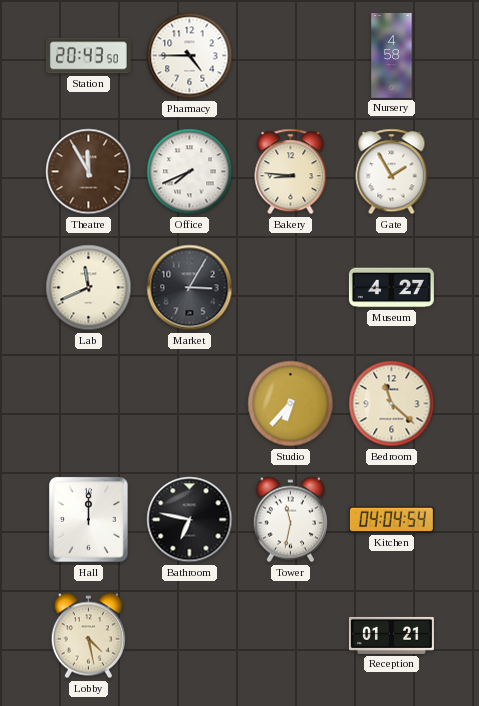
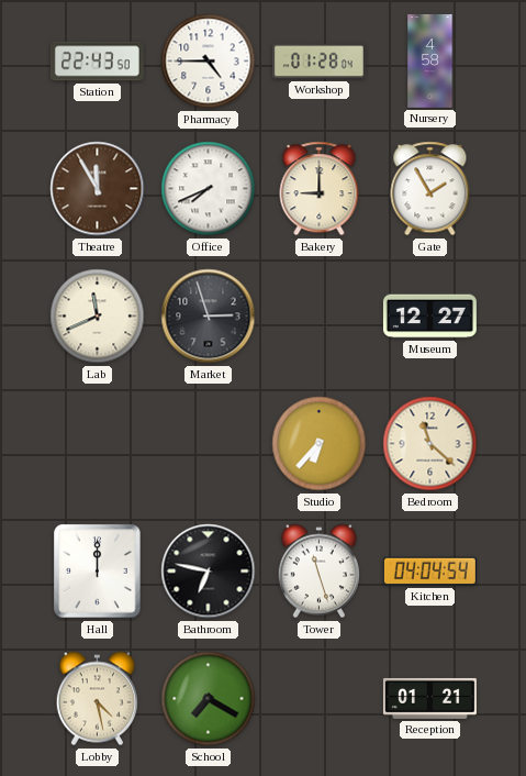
Station: 20:43 -> 22:43
Workshop: none -> 01:28
Bakery: 8:46 -> 9:00
Market: 3:05 -> 2:57
Museum: 4:27 -> 12:27
Tower: 11:32 -> 11:27
School: none -> 7:20
